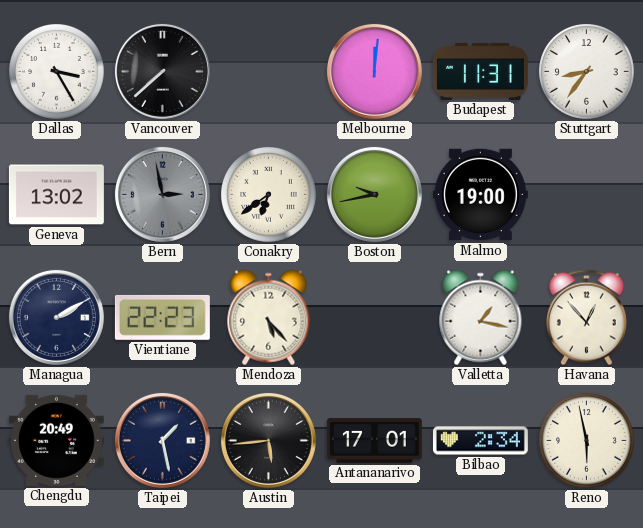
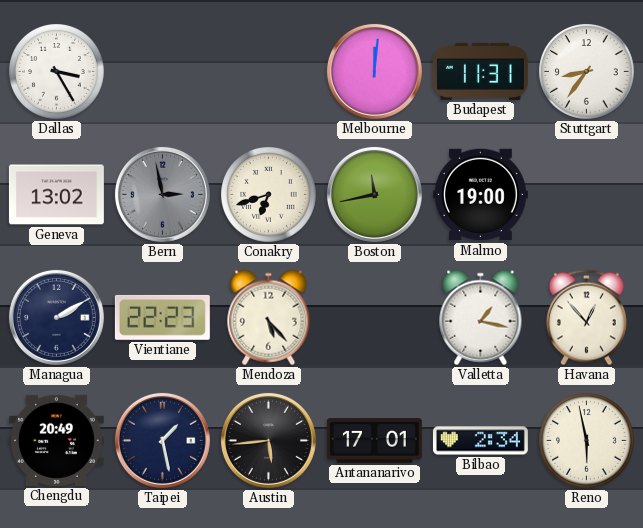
Vancouver: 7:38 -> none
Conakry: 6:39 -> 6:42
Boston: 9:43 -> 11:43
